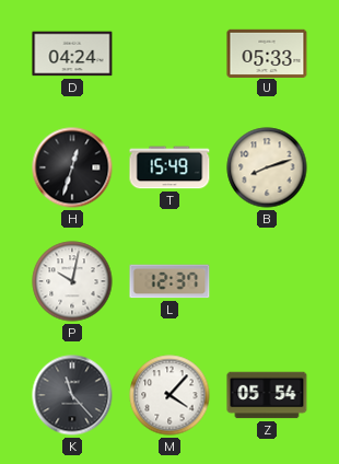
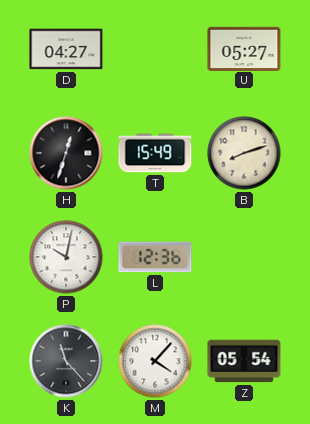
D: 04:24 -> 04:27
U: 05:33 -> 05:27
L: 12:37 -> 12:36
